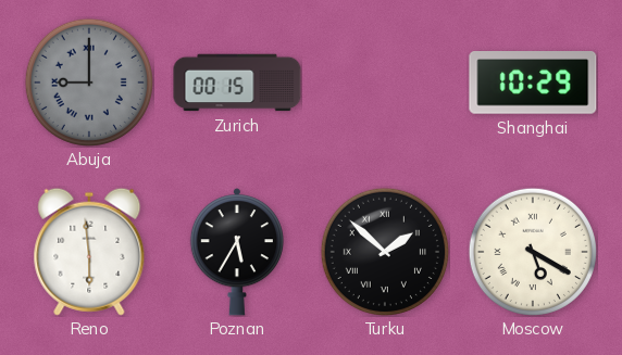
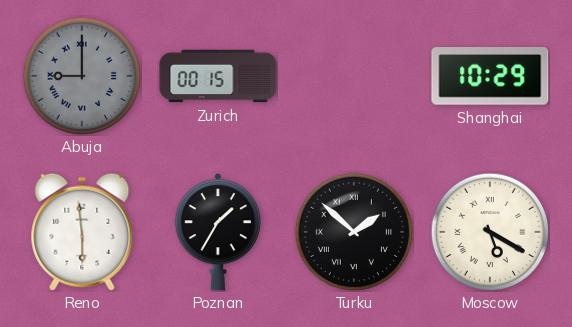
Poznan: 5:35 -> 1:35
